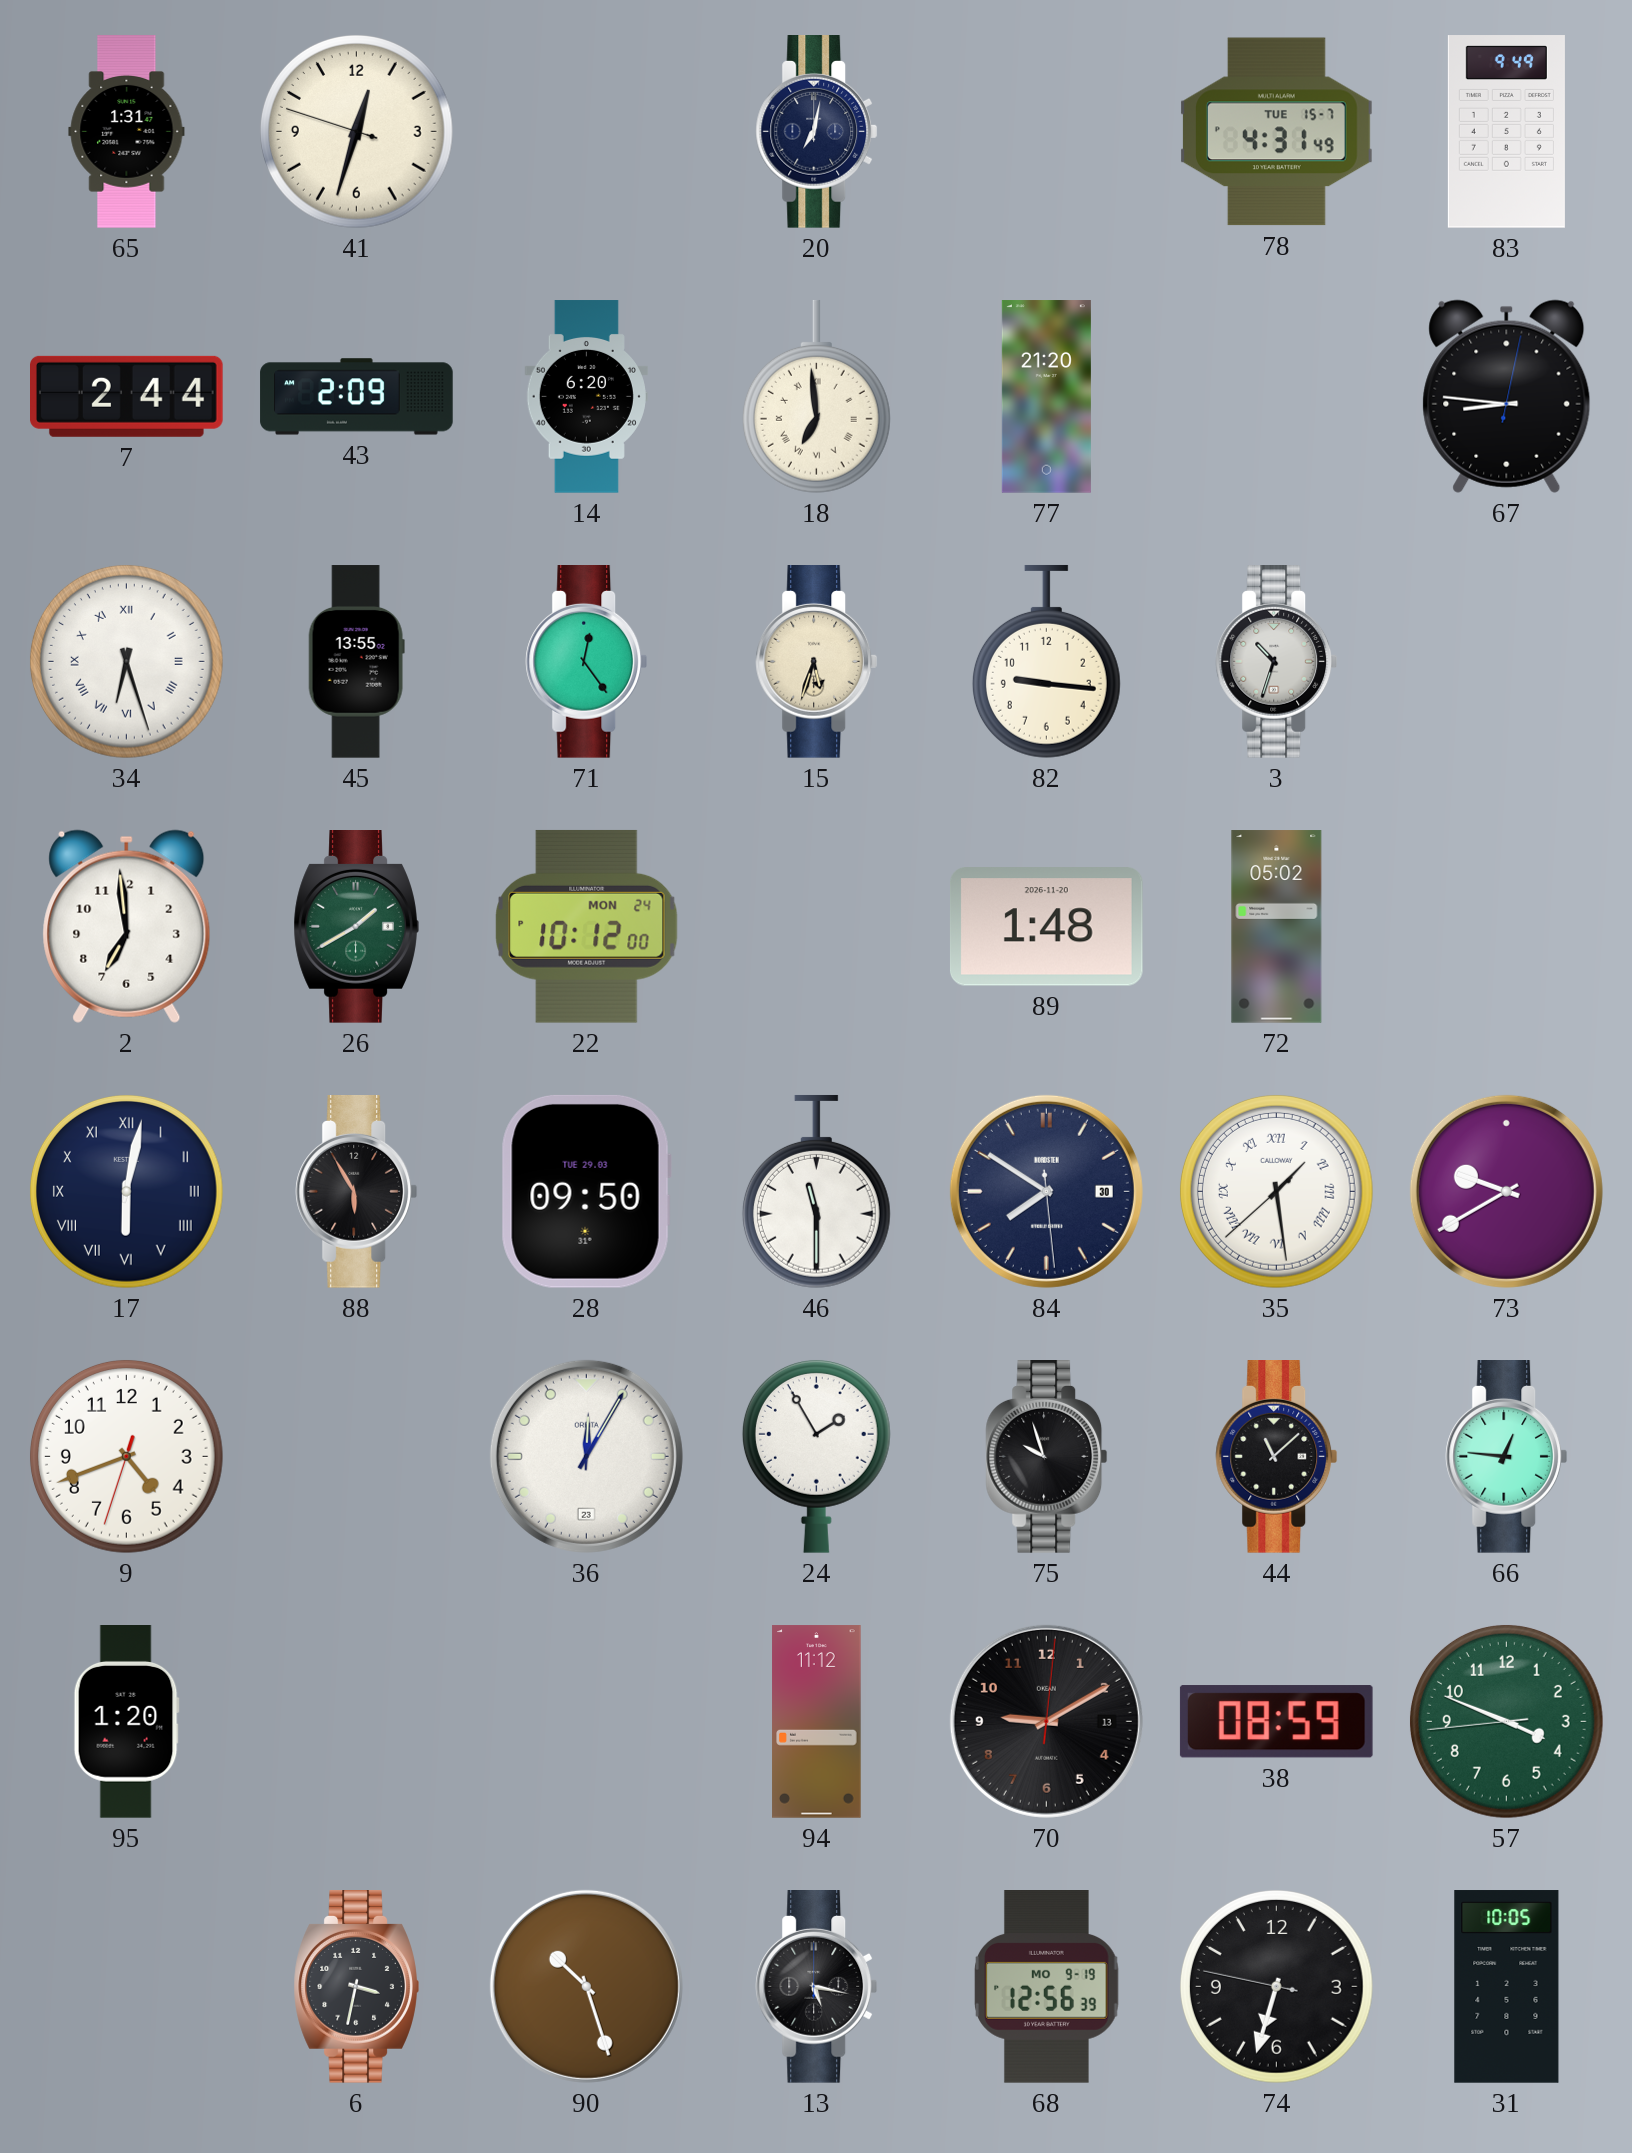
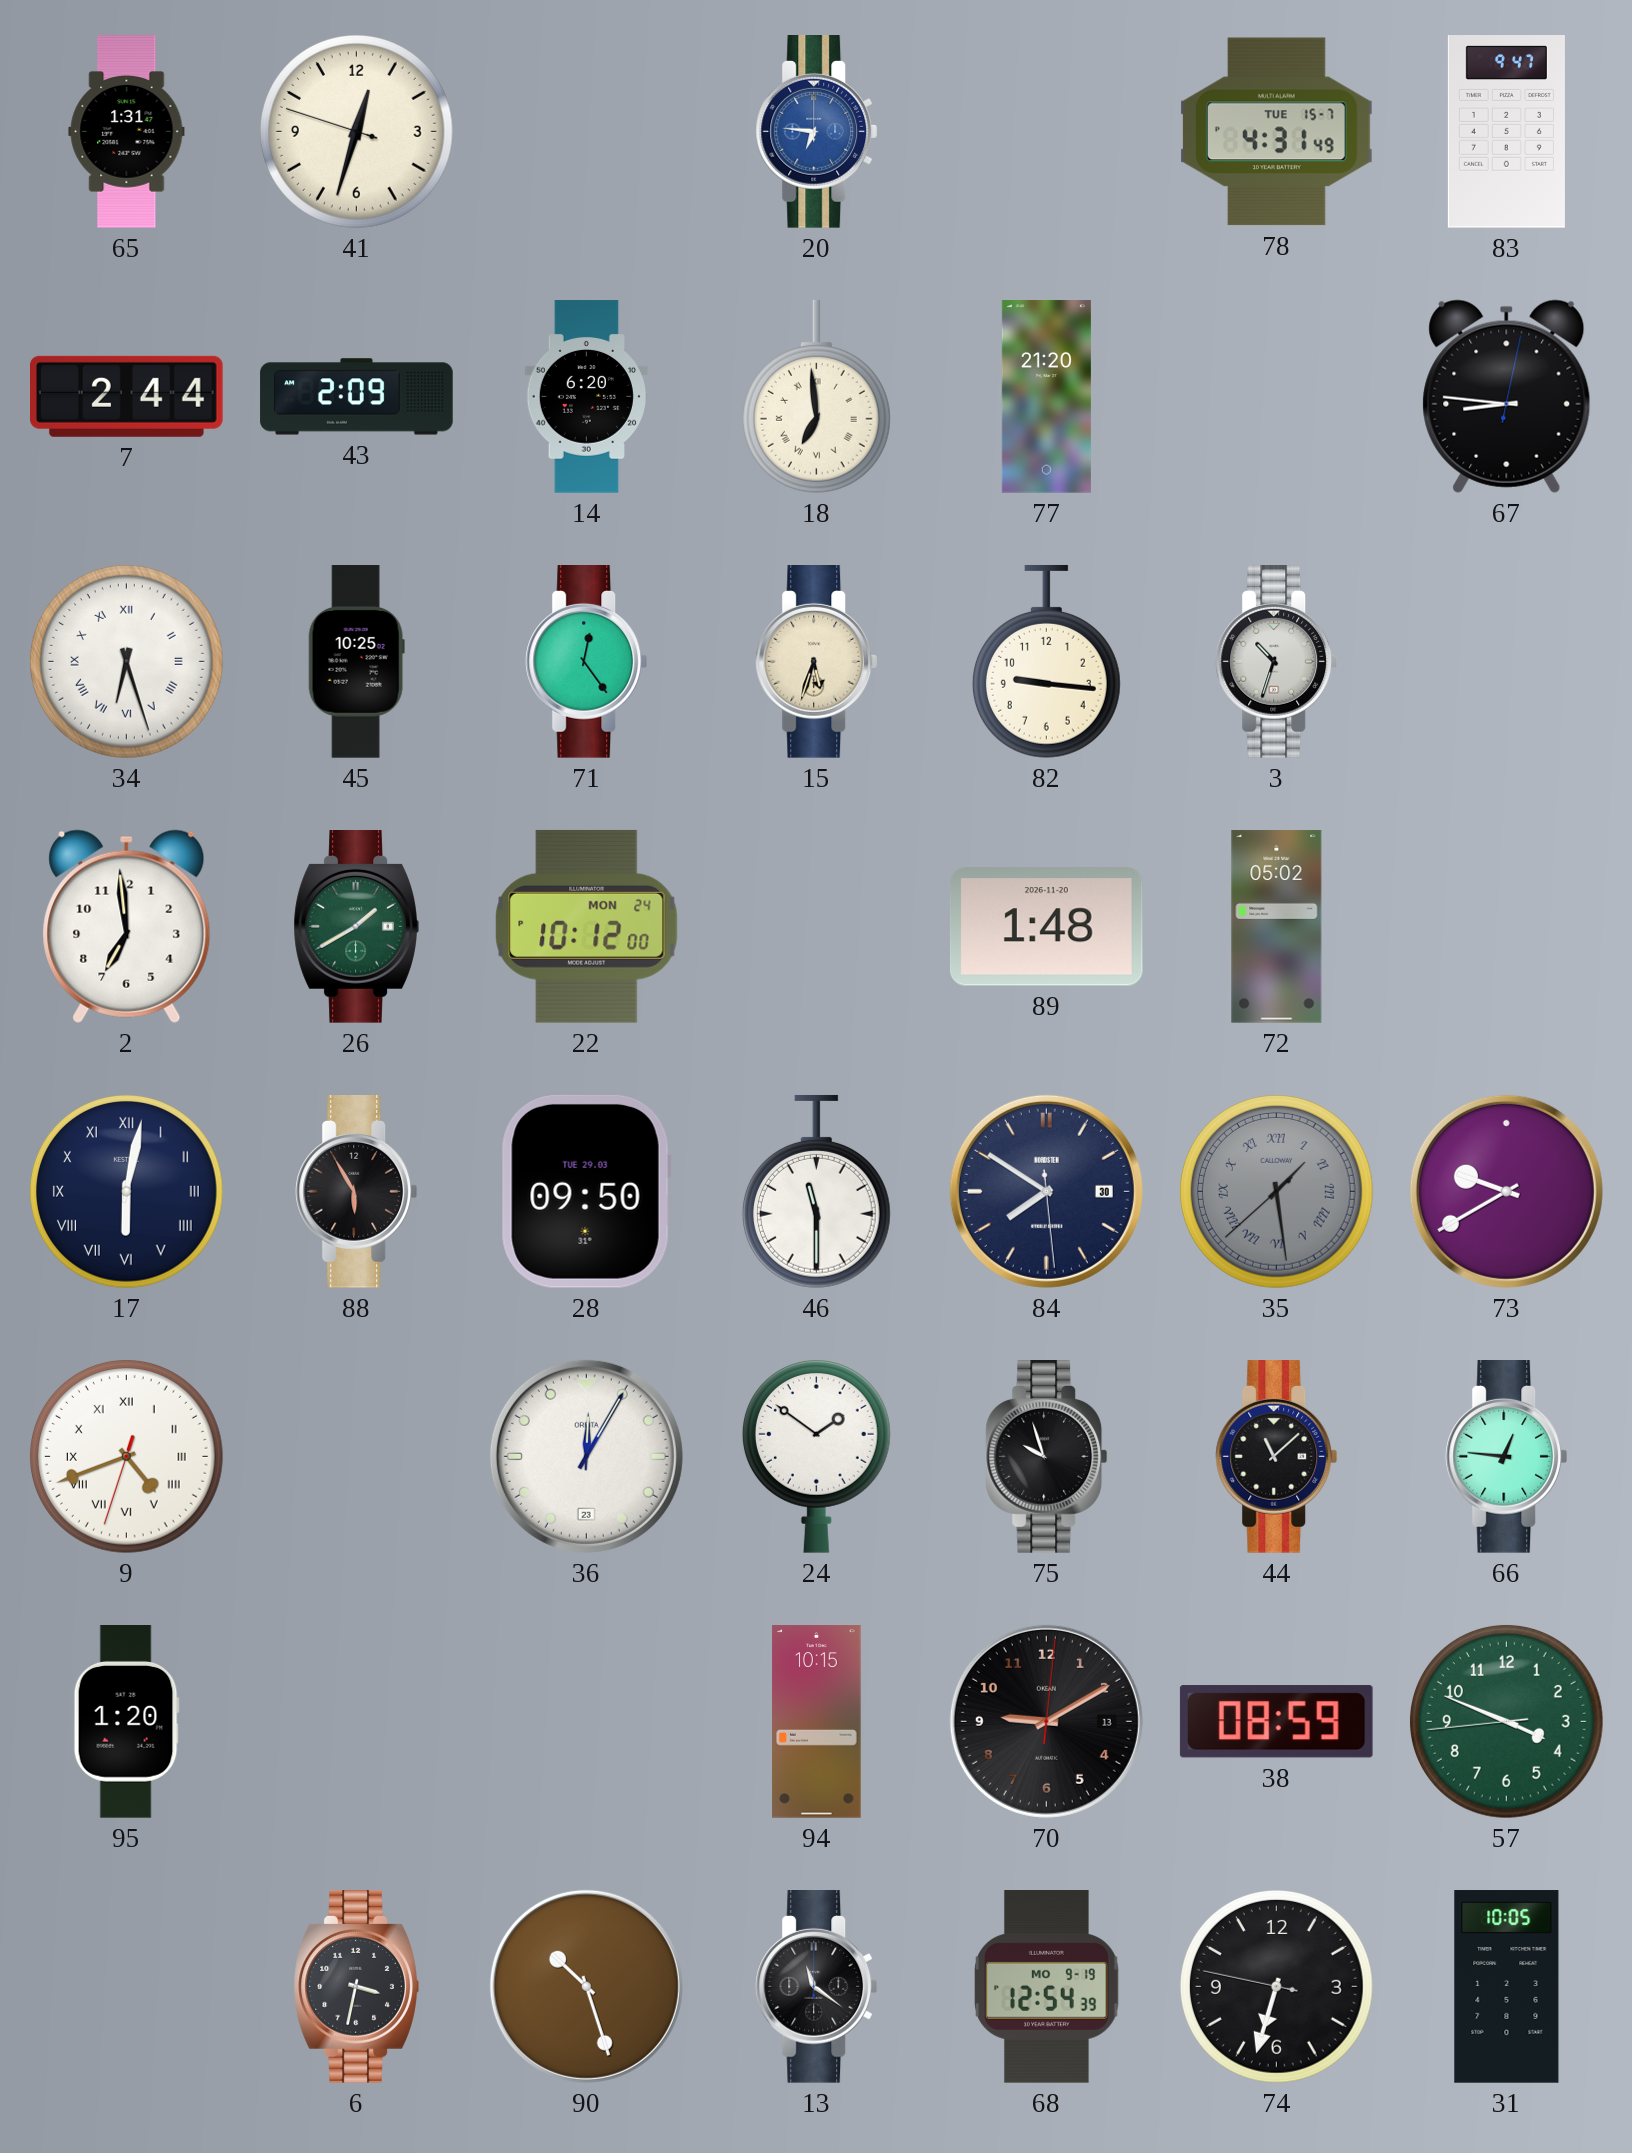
20: 7:02 -> 6:46
20 dial: navy -> blue
83: 9:49 -> 9:47
45: 13:55 -> 10:25
35 dial: white -> grey
9 numerals: Arabic -> Roman
24: 1:55 -> 1:51
94: 11:12 -> 10:15
13: 5:17 -> 11:21
68: 12:56 -> 12:54
